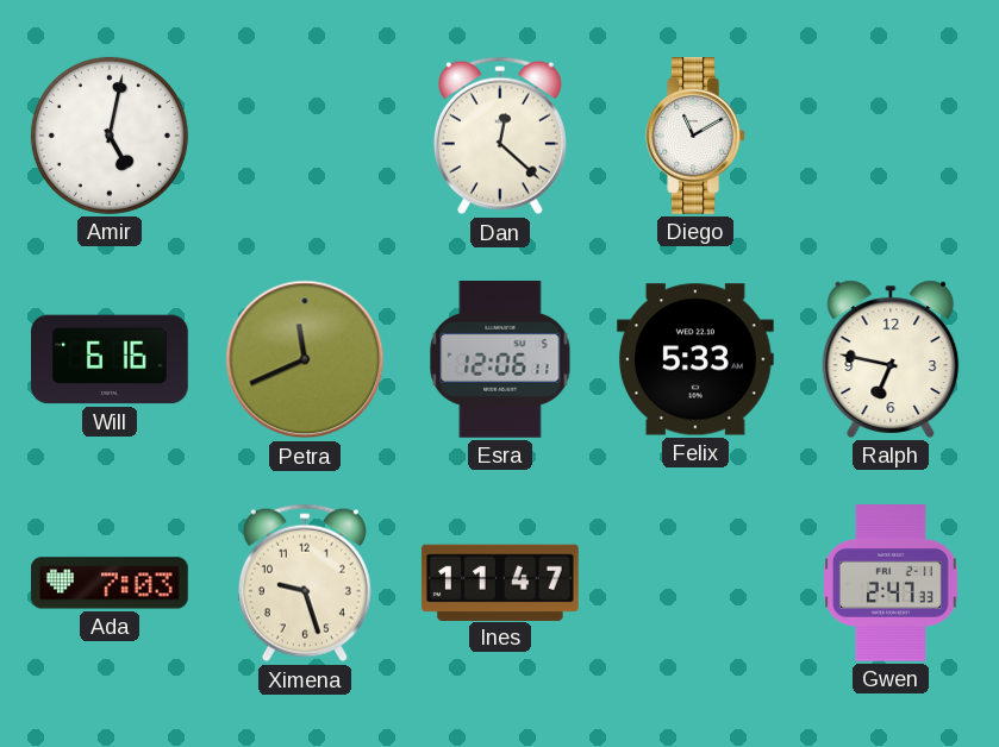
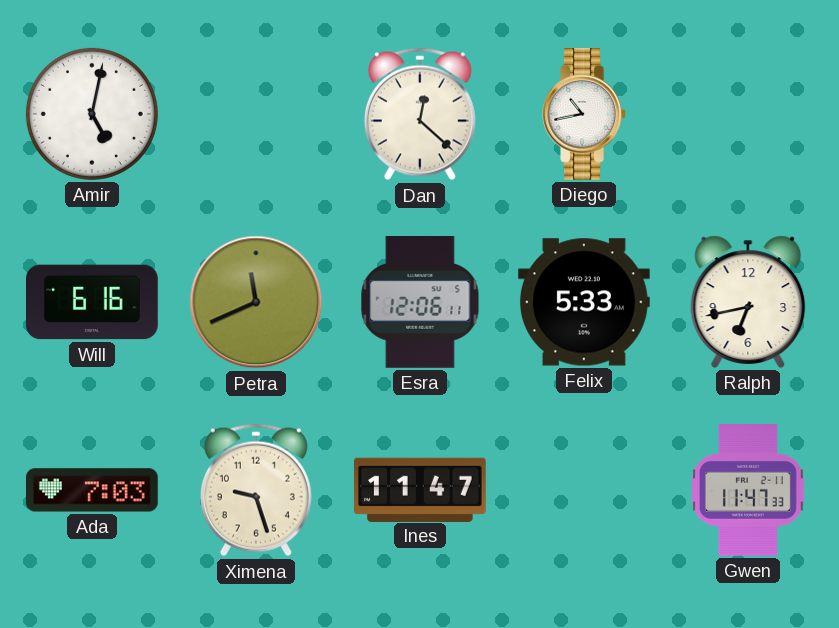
Diego: 11:10 -> 10:43
Ralph: 6:47 -> 6:43
Gwen: 2:47 -> 11:47
